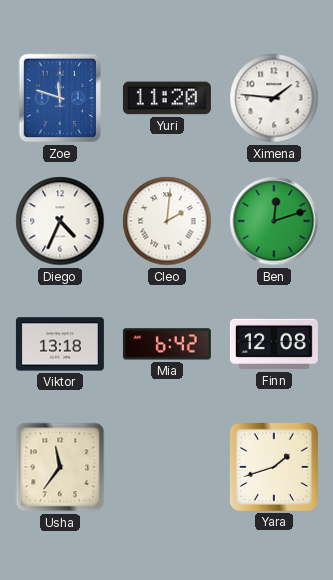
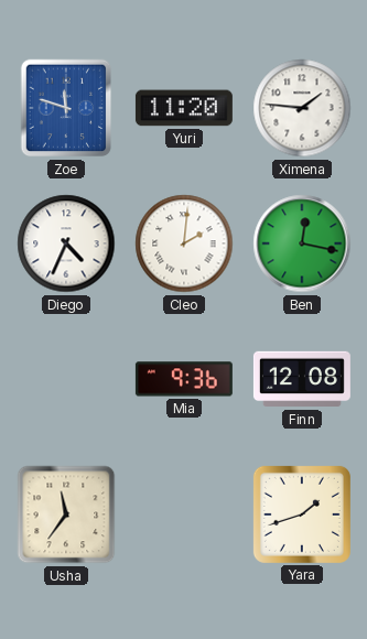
Ben: 12:12 -> 12:17
Viktor: 13:18 -> none
Mia: 6:42 -> 9:36
